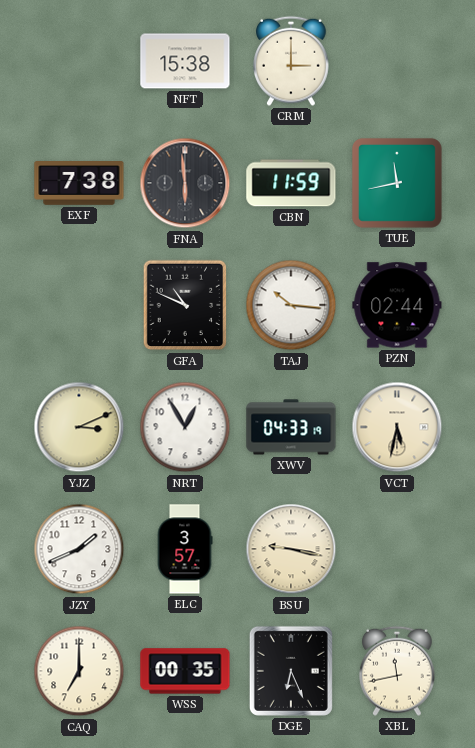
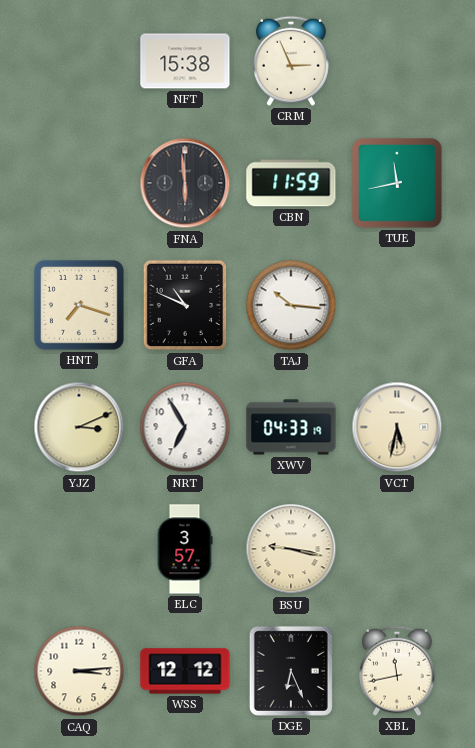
CRM: 3:00 -> 2:56
EXF: 7:38 -> none
HNT: none -> 7:18
PZN: 02:44 -> none
NRT: 12:55 -> 6:55
JZY: 1:41 -> none
CAQ: 7:00 -> 3:14
WSS: 00:35 -> 12:12
